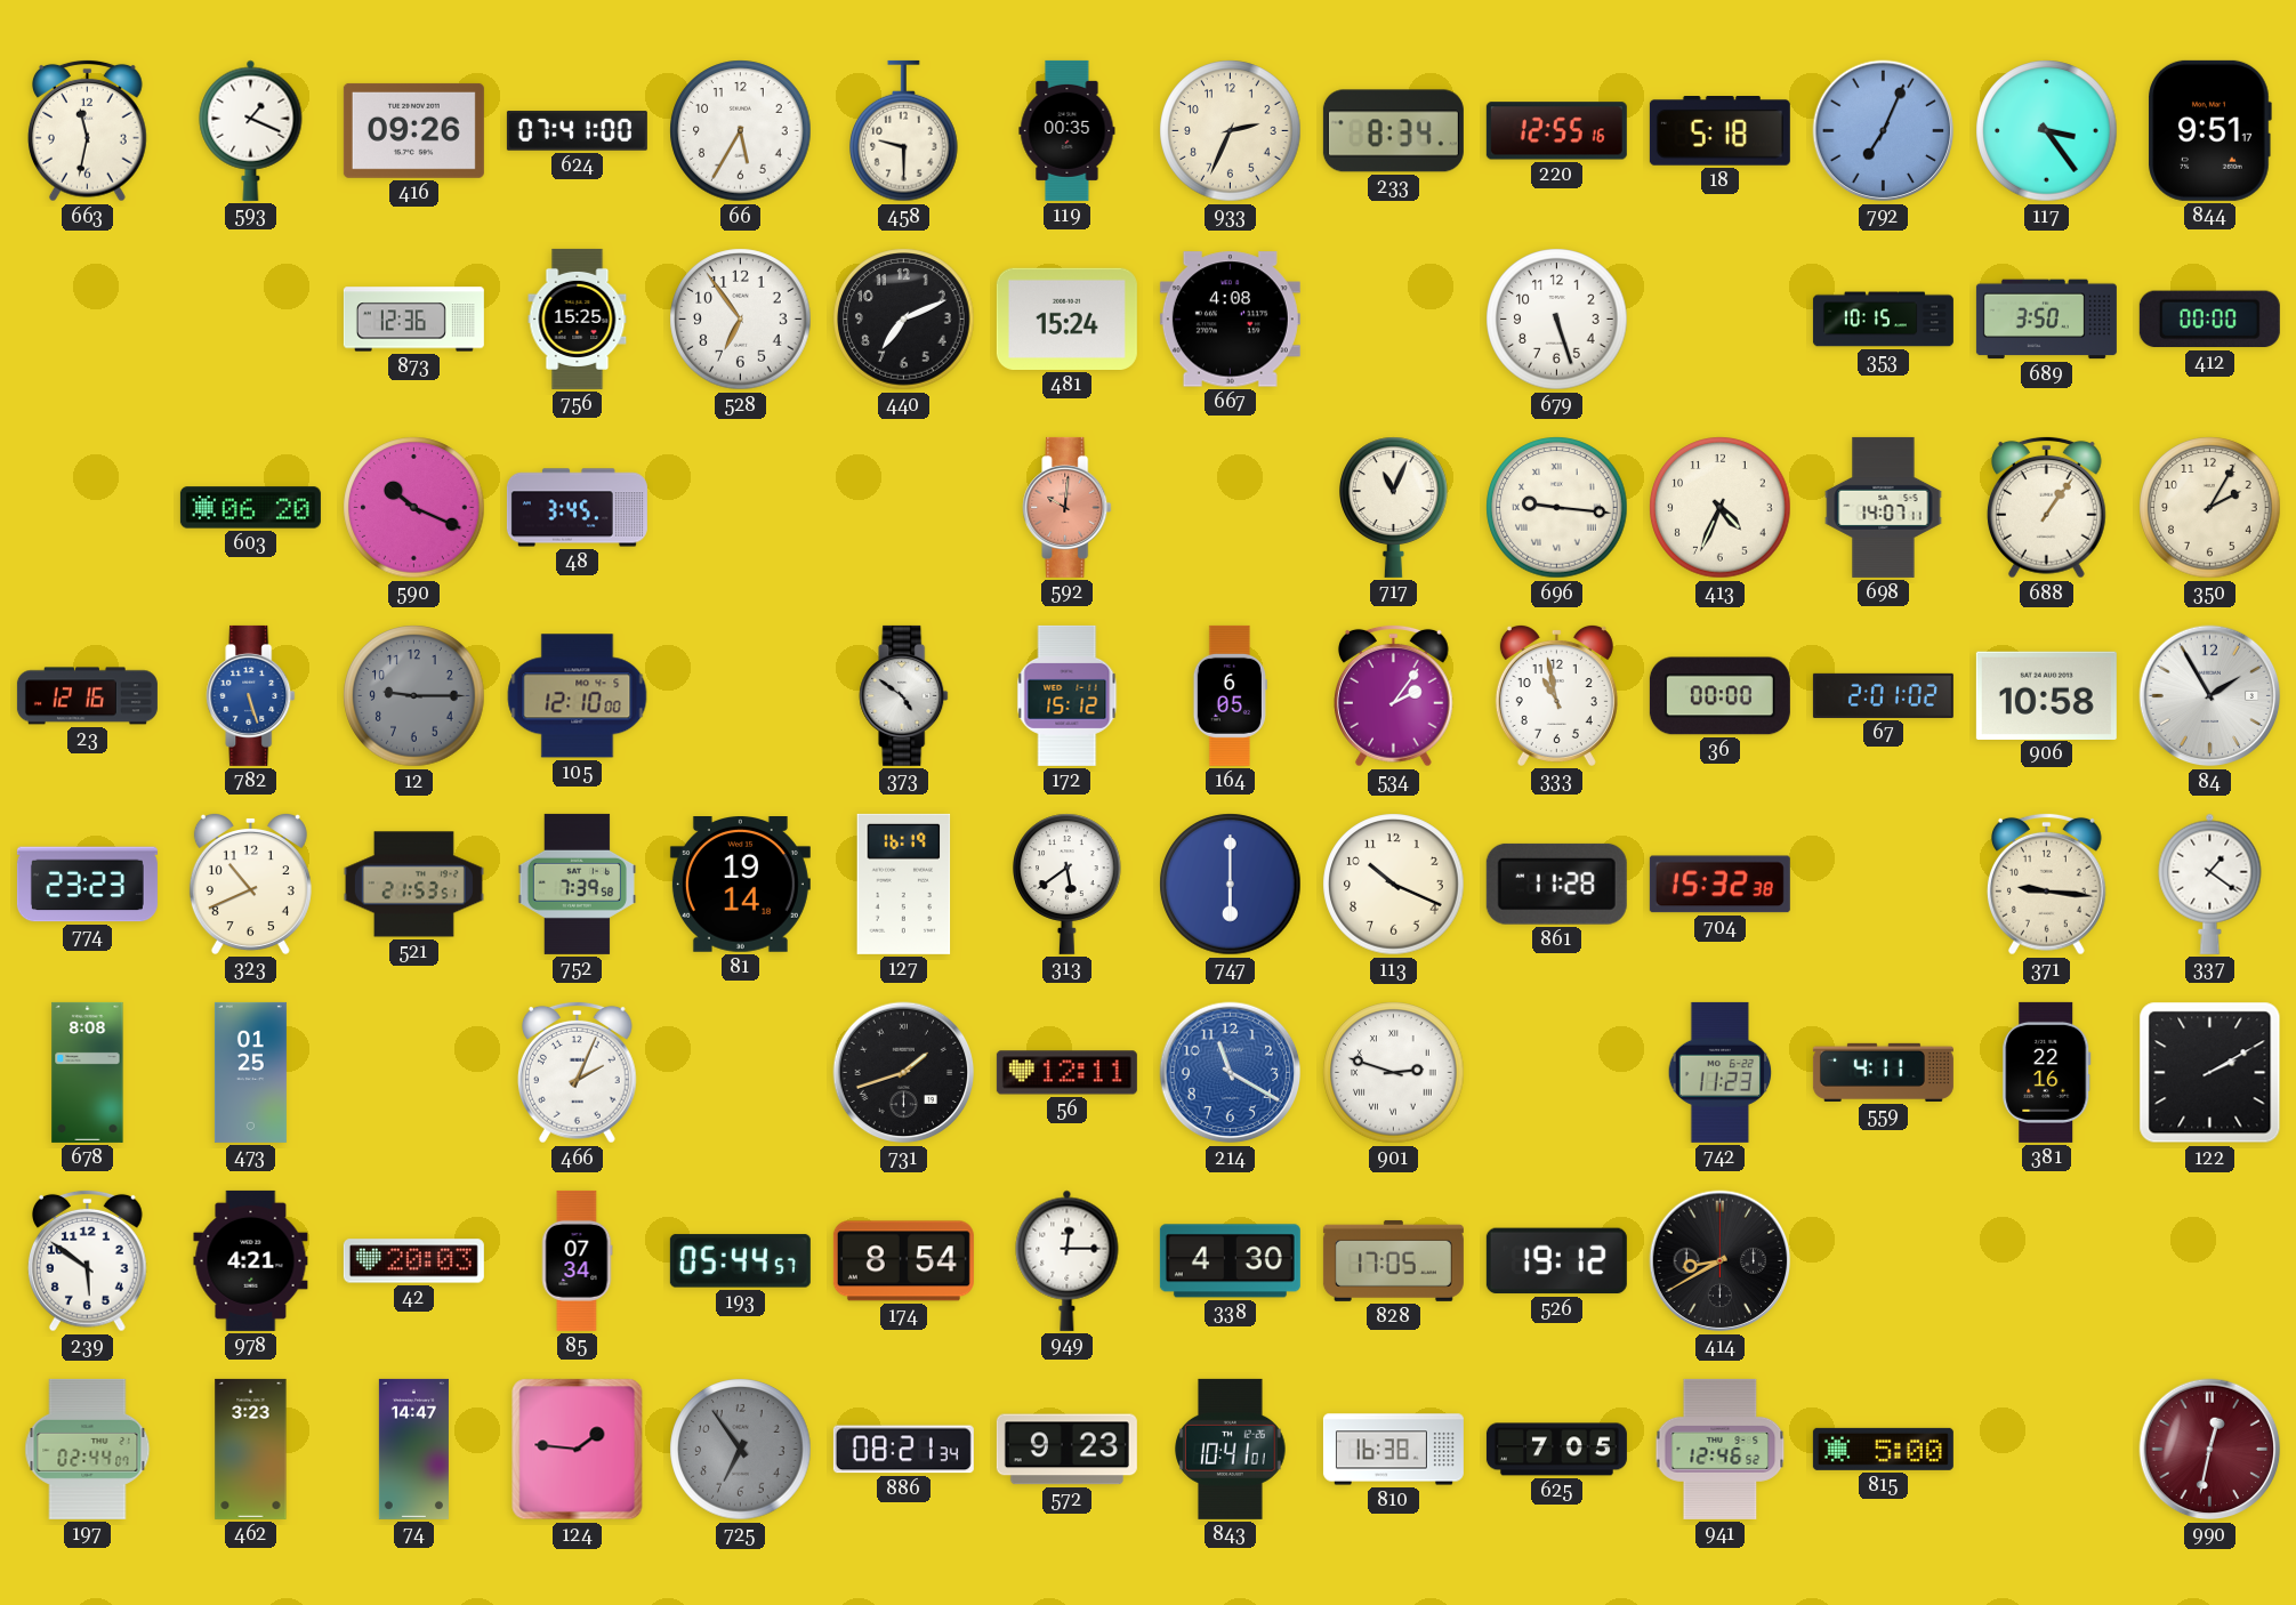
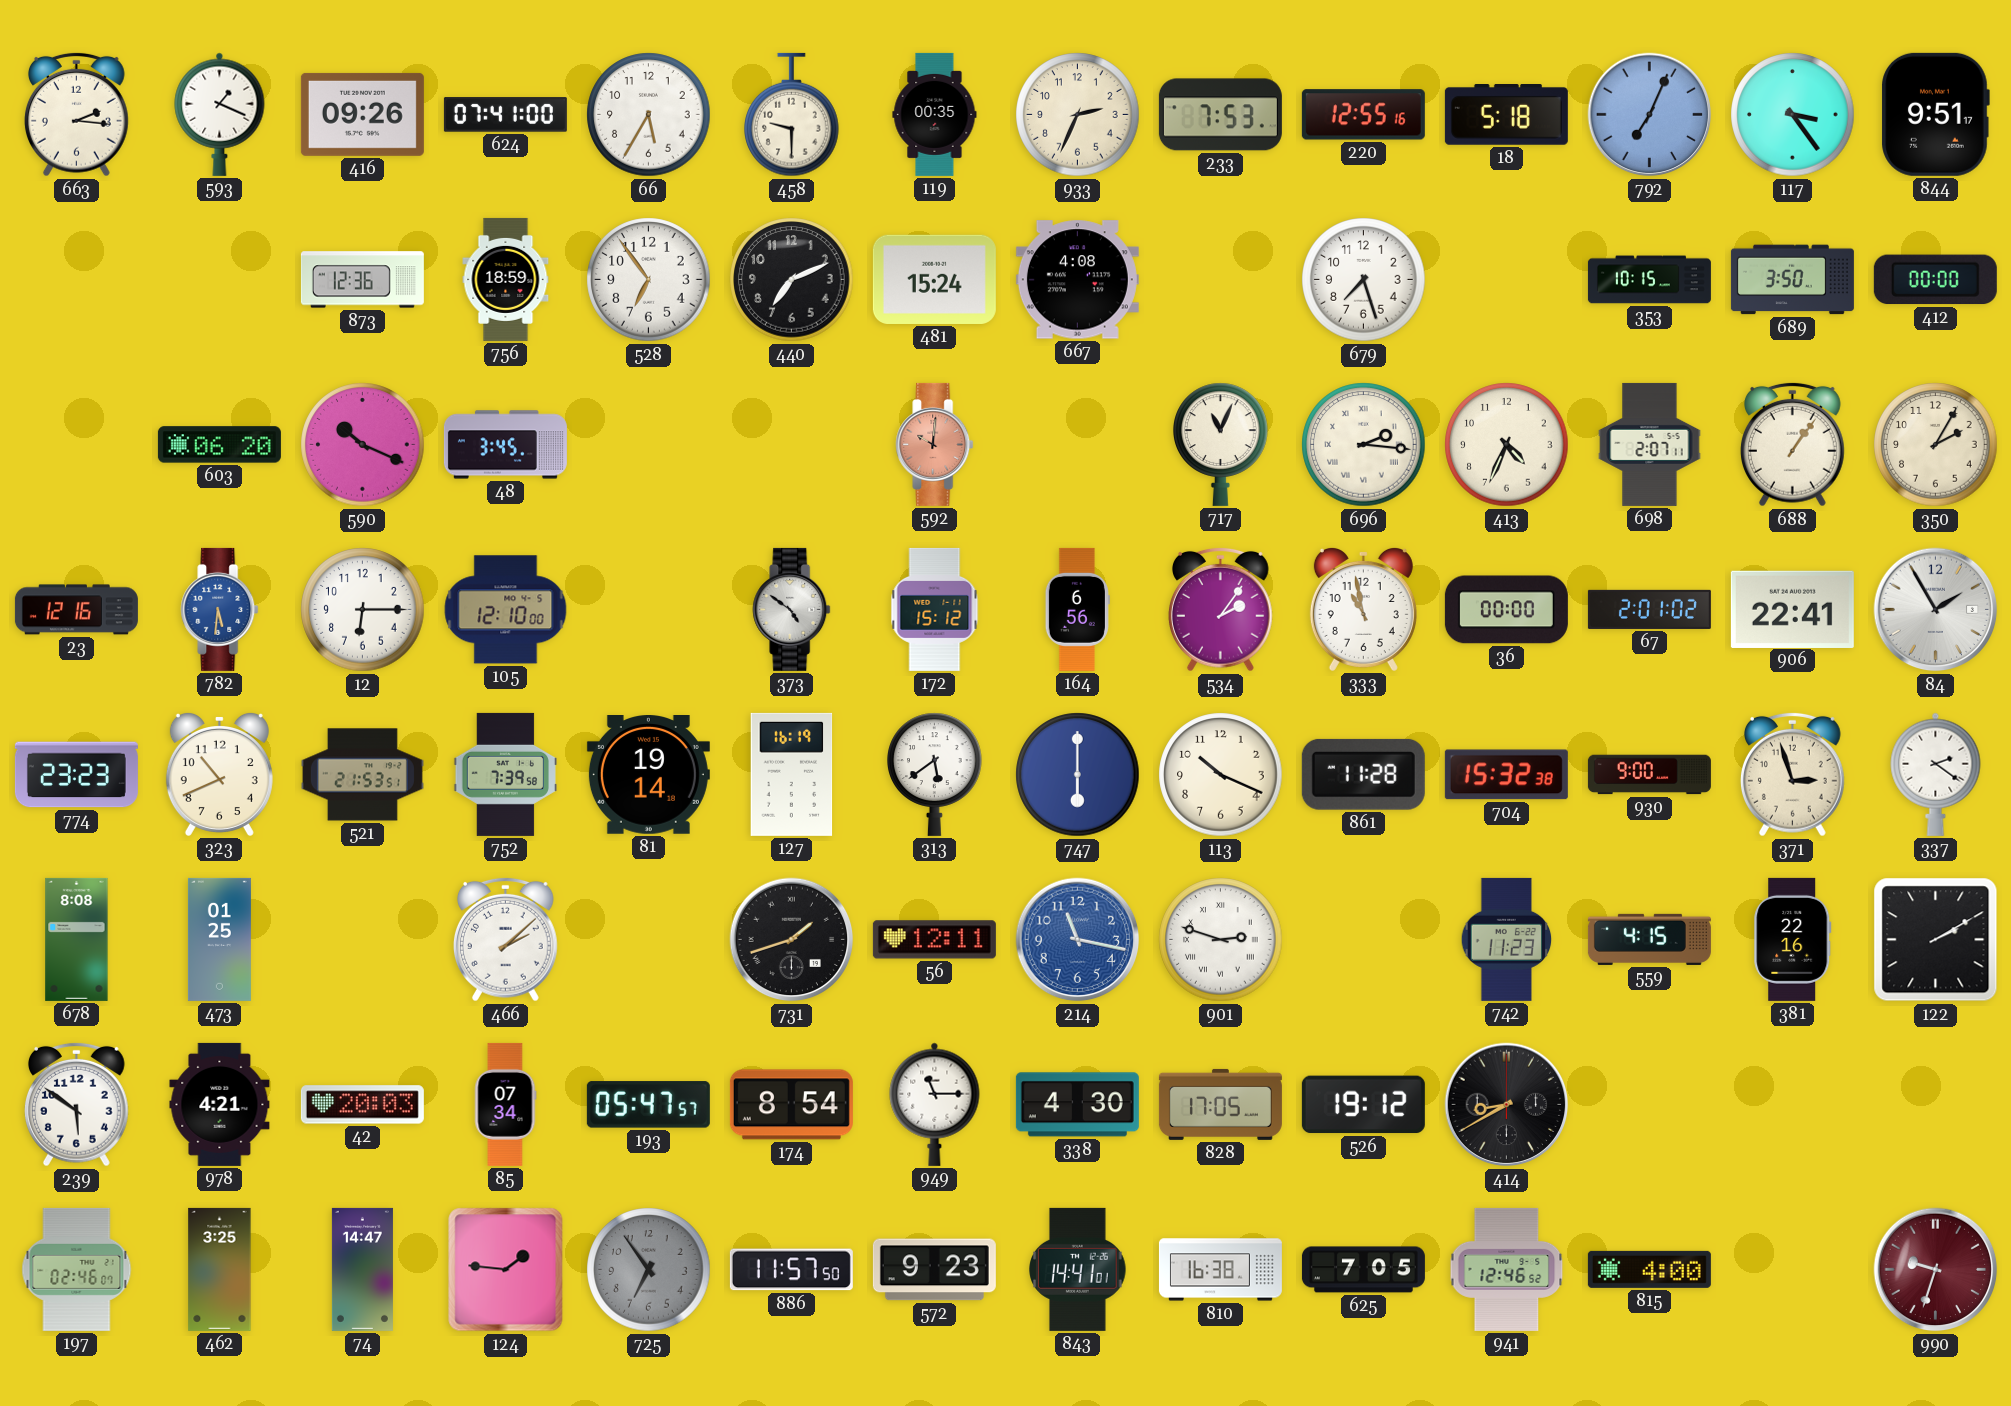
663: 11:32 -> 2:16
233: 8:34 -> 7:53
756: 15:25 -> 18:59
679: 5:27 -> 7:27
696: 9:16 -> 2:16
698: 14:07 -> 2:07
782: 5:27 -> 5:31
12: 9:15 -> 6:15
12 dial: grey -> white
164: 6:05 -> 6:56
906: 10:58 -> 22:41
930: none -> 9:00
371: 9:16 -> 2:57
337: 1:21 -> 2:21
466: 2:04 -> 2:08
214: 11:20 -> 11:17
559: 4:11 -> 4:15
193: 05:44 -> 05:47
949: 12:15 -> 11:15
197: 02:44 -> 02:46
462: 3:23 -> 3:25
886: 08:21 -> 11:57
843: 10:41 -> 14:41
815: 5:00 -> 4:00
990: 12:32 -> 9:33
